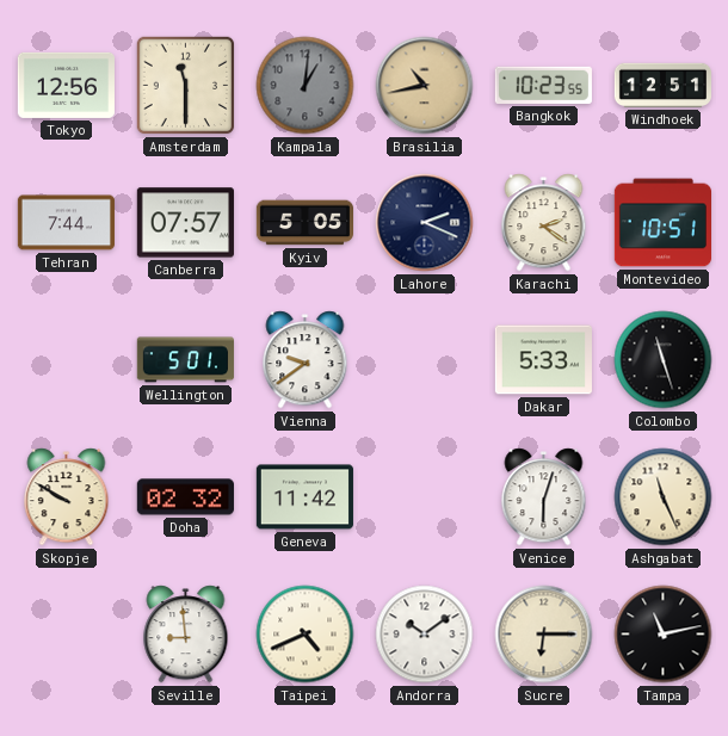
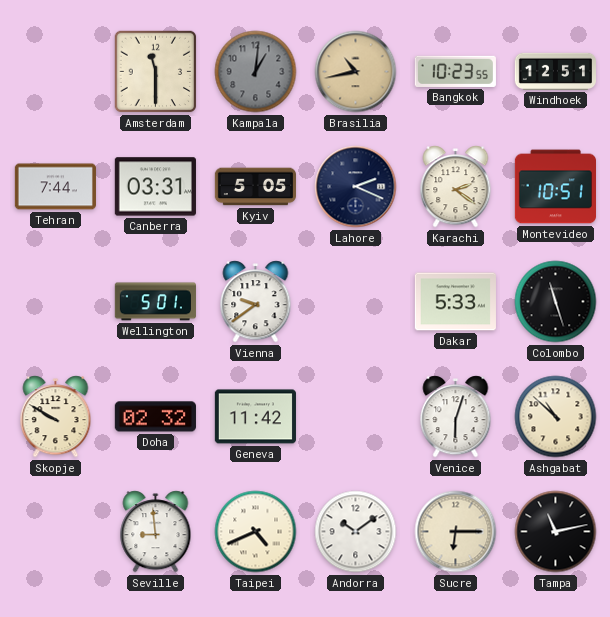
Tokyo: 12:56 -> none
Canberra: 07:57 -> 03:31
Ashgabat: 11:26 -> 10:52
